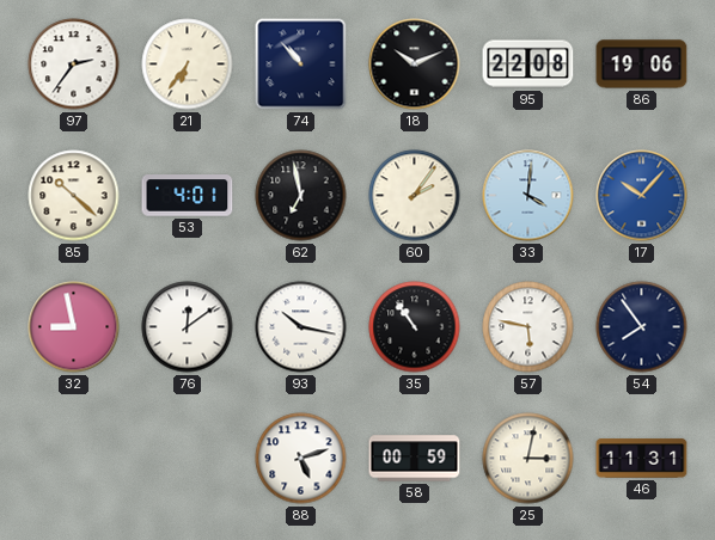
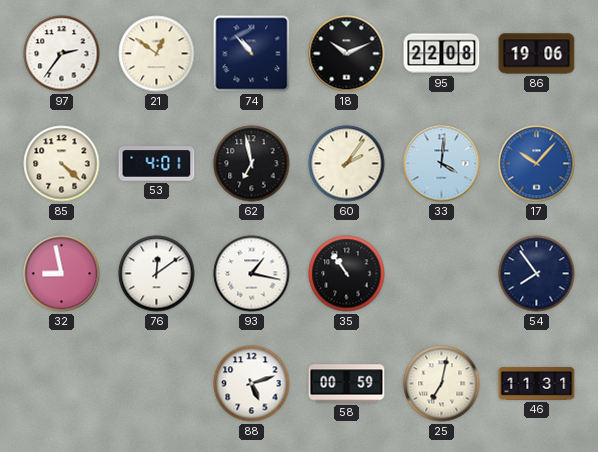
21: 6:36 -> 12:51
85: 10:22 -> 4:22
93: 10:17 -> 1:17
57: 5:47 -> none
25: 3:02 -> 7:02
